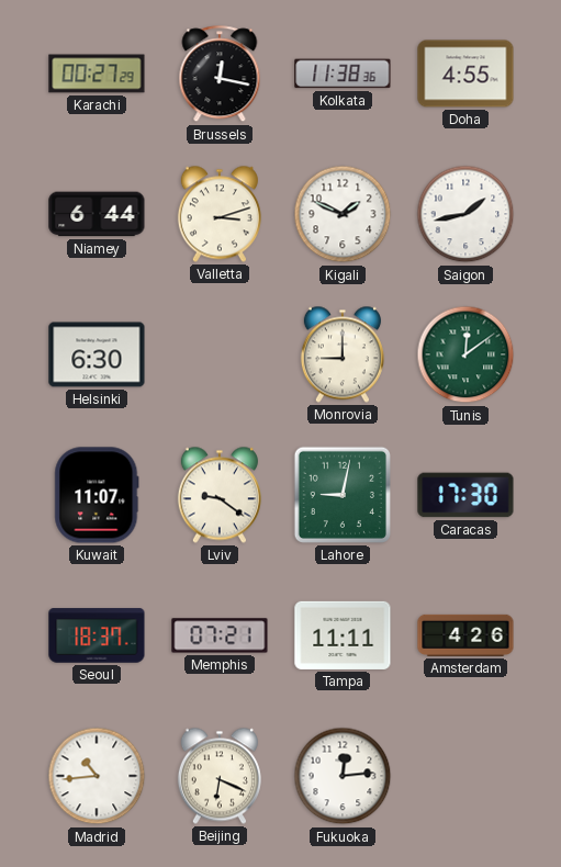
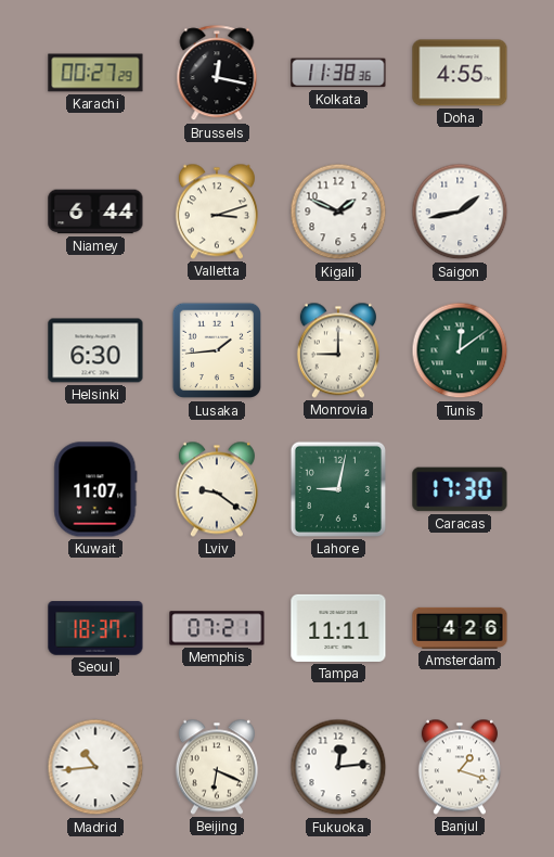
Lusaka: none -> 1:44
Banjul: none -> 1:18
